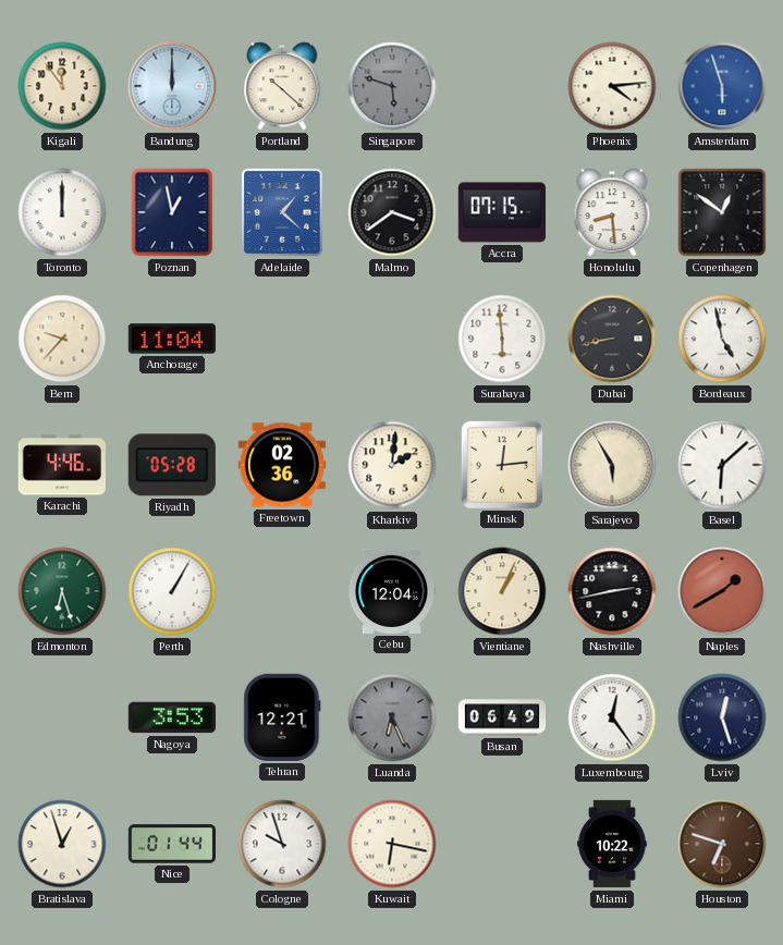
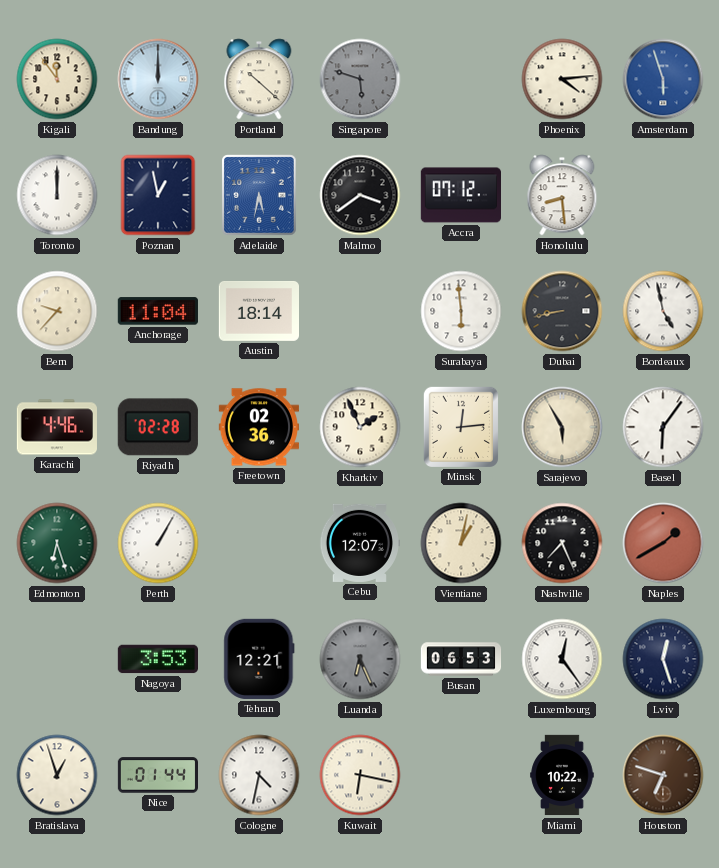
Adelaide: 1:22 -> 5:32
Accra: 07:15 -> 07:12
Copenhagen: 12:51 -> none
Austin: none -> 18:14
Riyadh: 05:28 -> 02:28
Kharkiv: 2:01 -> 1:56
Basel: 6:08 -> 6:06
Cebu: 12:04 -> 12:07
Vientiane: 1:04 -> 1:02
Nashville: 2:43 -> 7:26
Busan: 06:49 -> 06:53
Cologne: 9:57 -> 4:32
